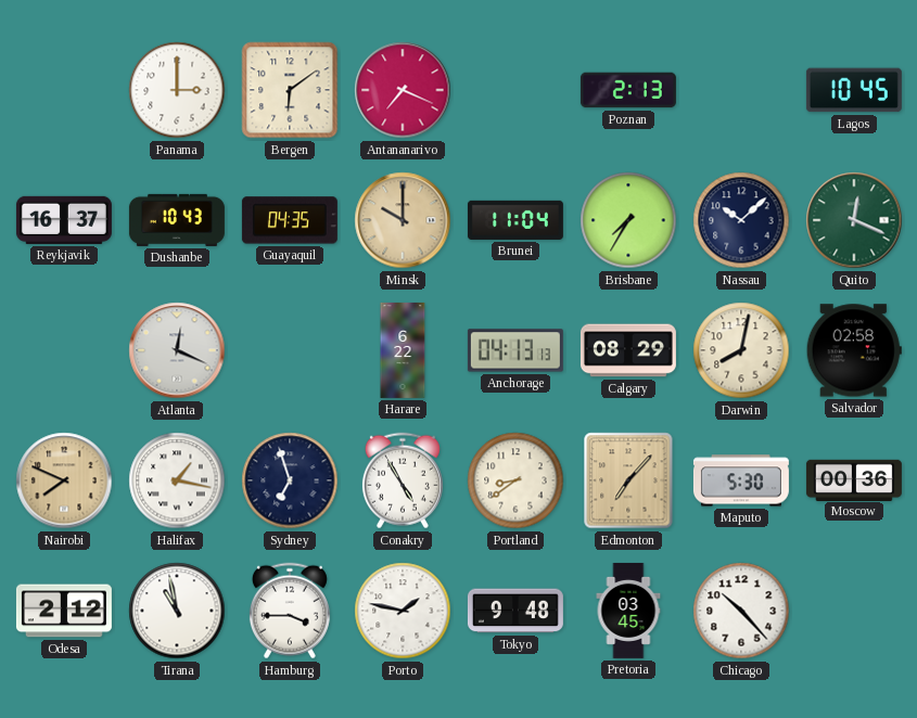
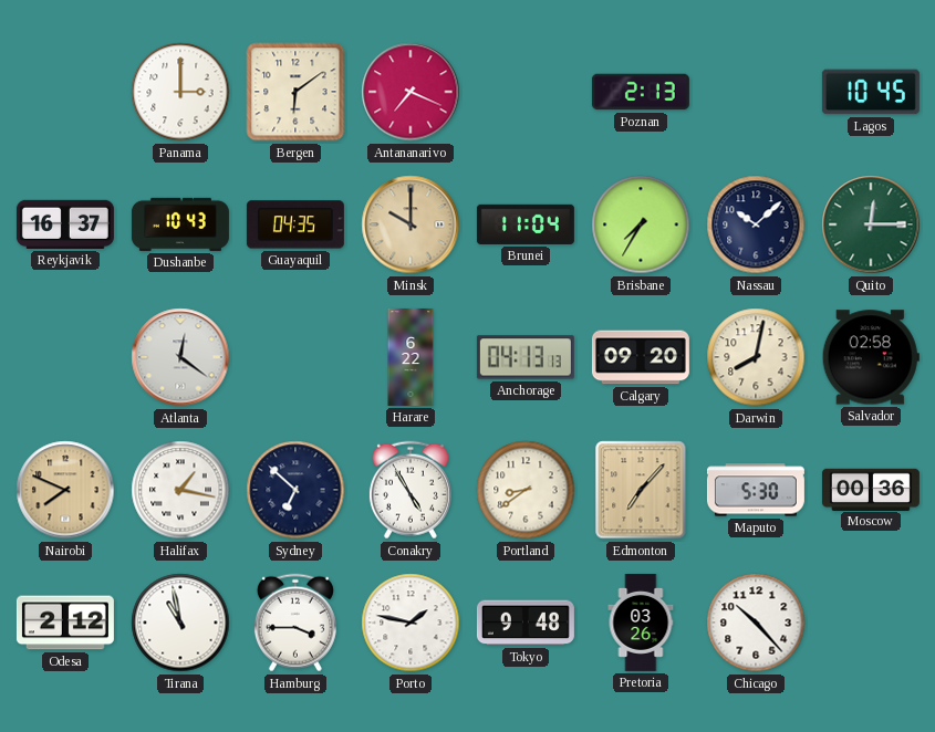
Quito: 12:19 -> 12:15
Atlanta: 12:19 -> 12:21
Calgary: 08:29 -> 09:20
Sydney: 6:57 -> 6:52
Pretoria: 03:45 -> 03:26
